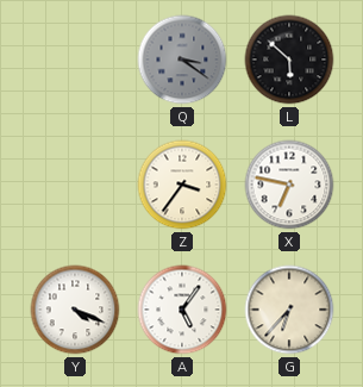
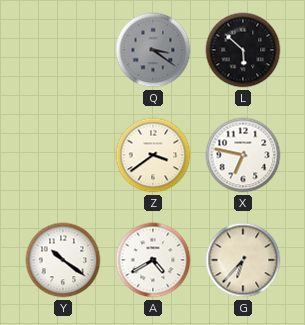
Z: 3:36 -> 3:39
Y: 4:19 -> 10:21
A: 5:06 -> 4:40
